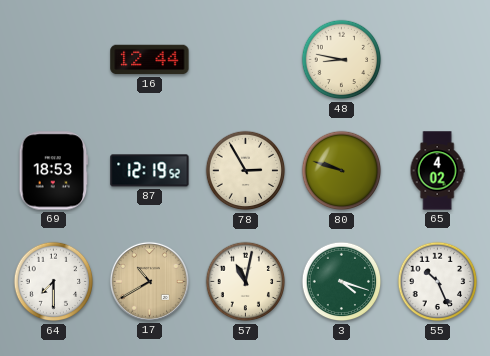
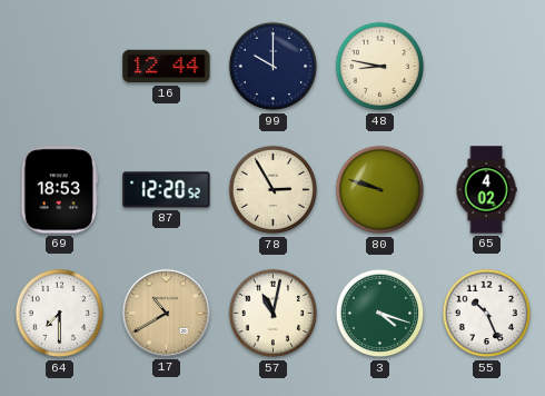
99: none -> 10:00
87: 12:19 -> 12:20
